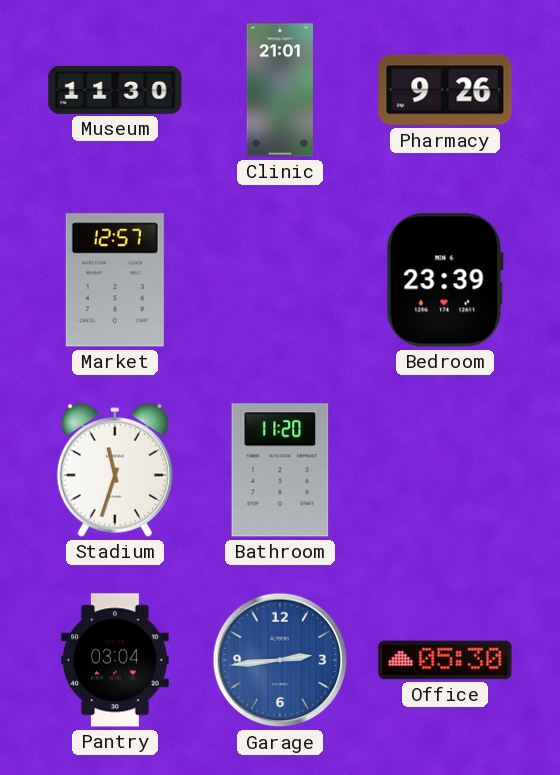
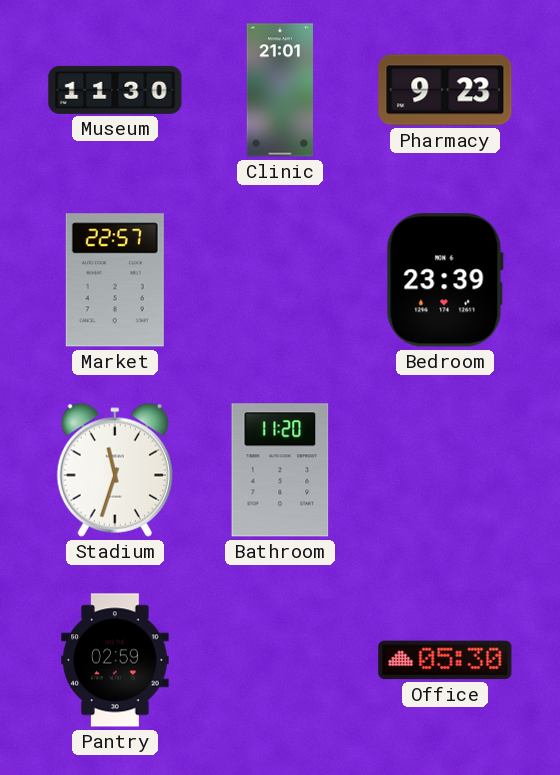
Pharmacy: 9:26 -> 9:23
Market: 12:57 -> 22:57
Pantry: 03:04 -> 02:59
Garage: 2:44 -> none
